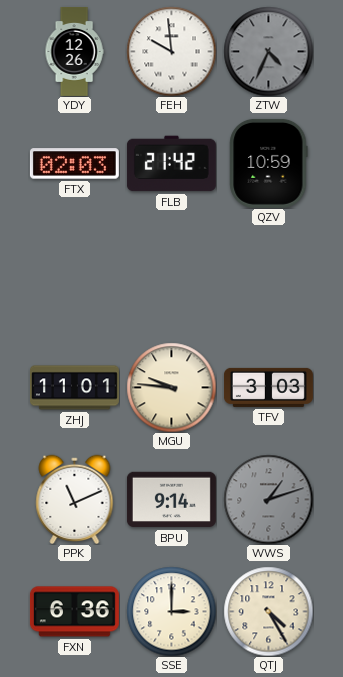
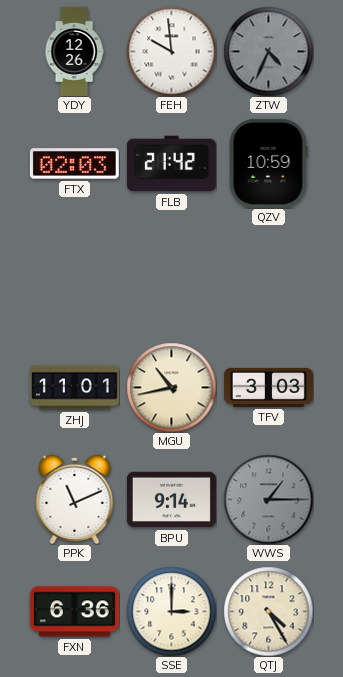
MGU: 9:46 -> 10:43
WWS: 1:12 -> 1:15
